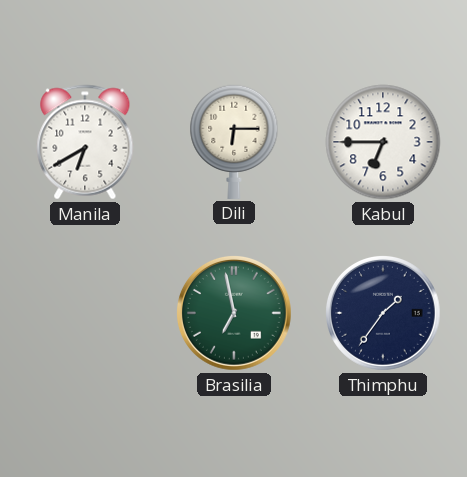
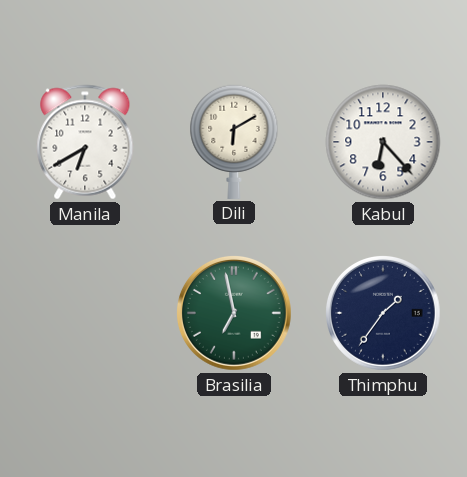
Dili: 6:15 -> 6:10
Kabul: 6:45 -> 6:23
